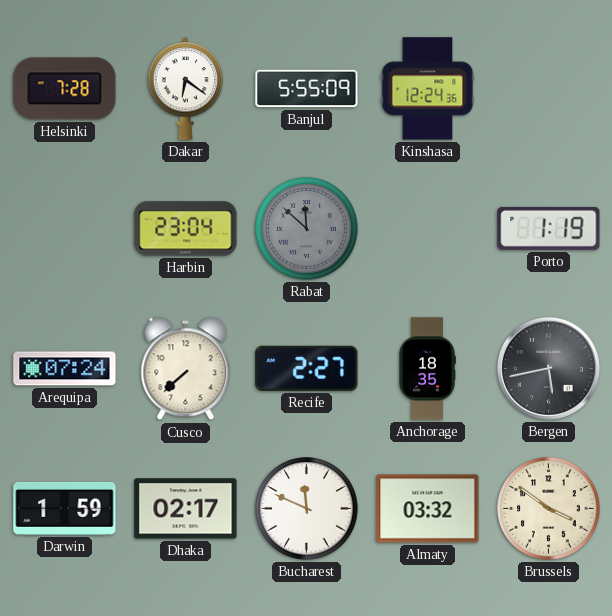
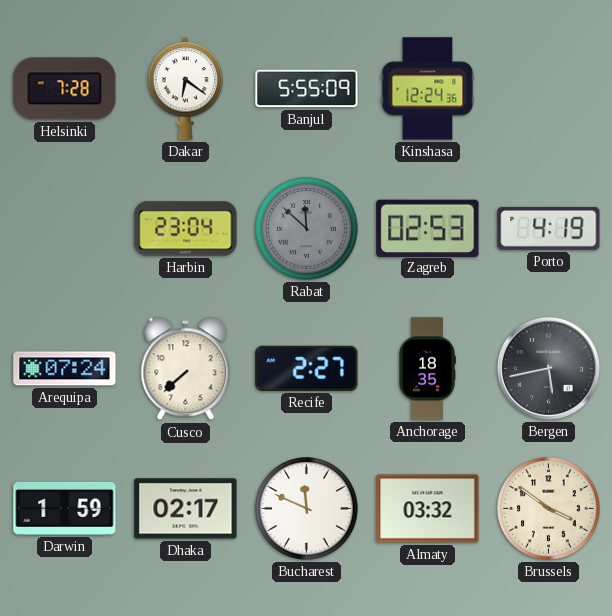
Zagreb: none -> 02:53
Porto: 1:19 -> 4:19
